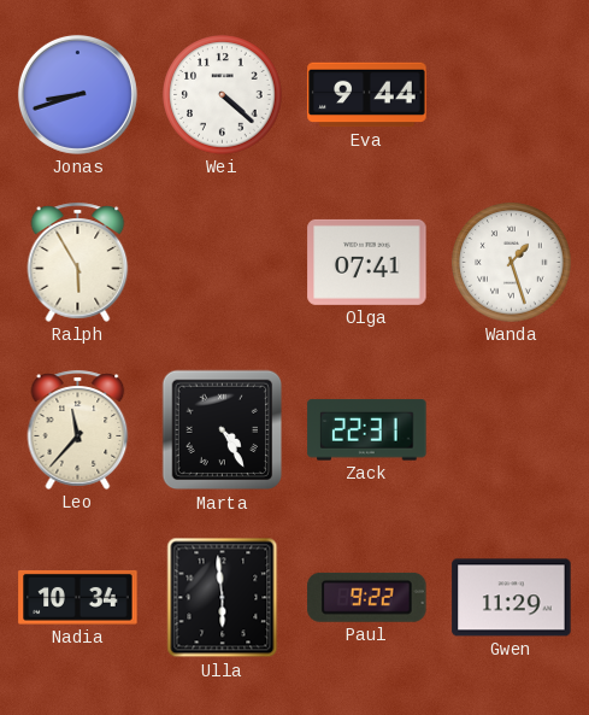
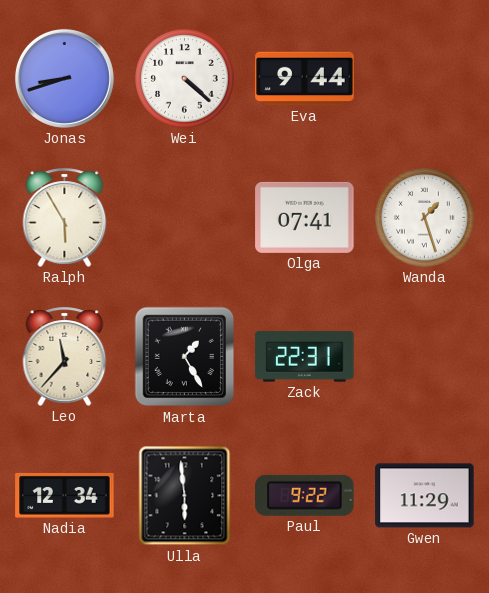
Marta: 4:25 -> 1:25
Nadia: 10:34 -> 12:34
